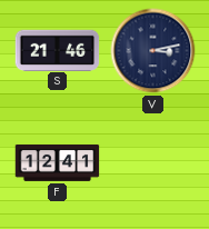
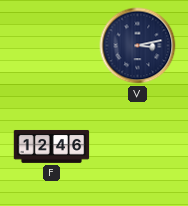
S: 21:46 -> none
F: 12:41 -> 12:46
